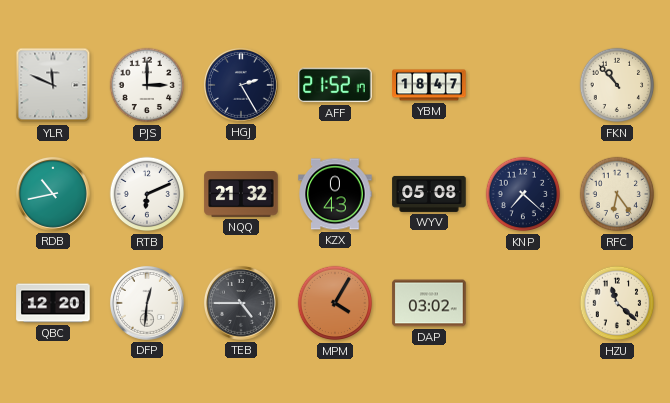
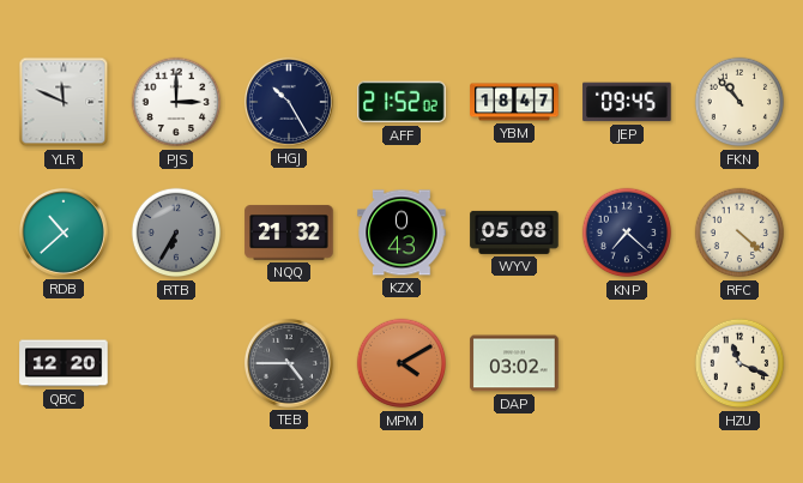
HGJ: 2:25 -> 10:25
AFF: 21:52:17 -> 21:52:02
JEP: none -> 09:45
RDB: 10:43 -> 10:38
RTB: 6:11 -> 6:35
RTB dial: white -> grey
RFC: 6:24 -> 4:22
DFP: 12:31 -> none
MPM: 4:05 -> 4:10
HZU: 11:22 -> 11:19
